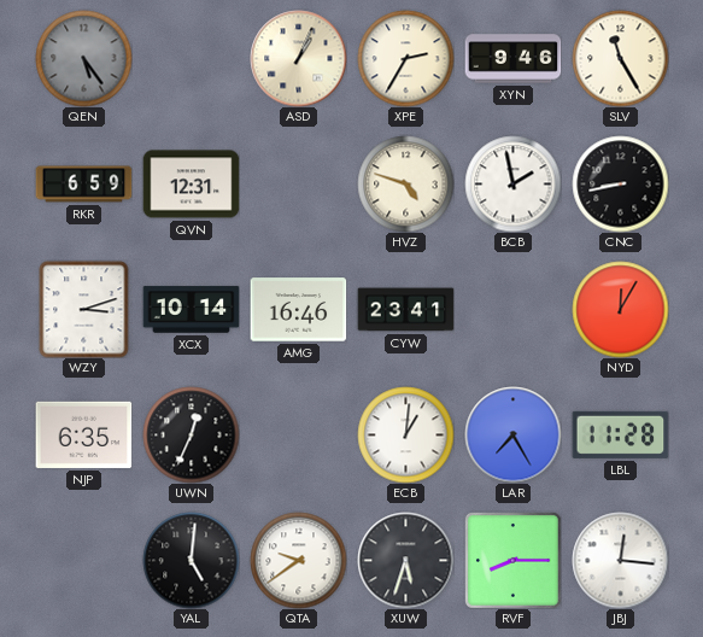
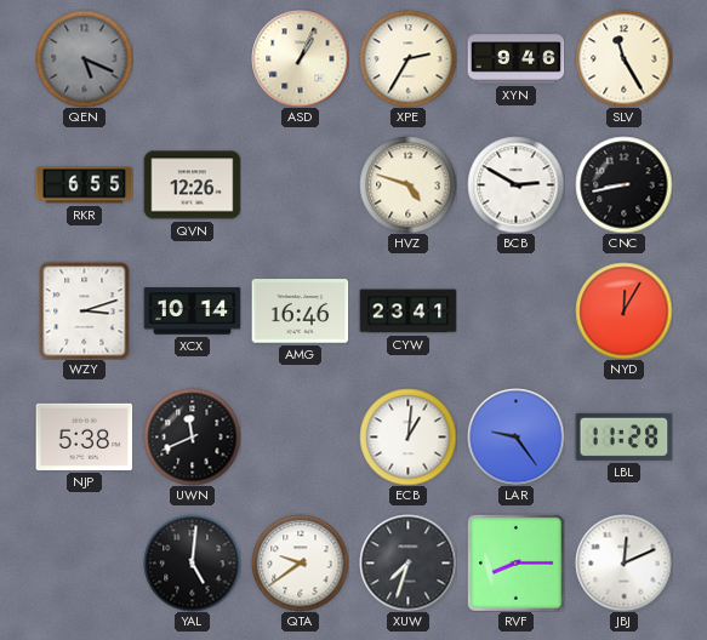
QEN: 5:24 -> 5:19
RKR: 6:59 -> 6:55
QVN: 12:31 -> 12:26
BCB: 1:58 -> 2:50
NJP: 6:35 -> 5:38
UWN: 12:34 -> 11:41
LAR: 7:25 -> 9:24
XUW: 5:33 -> 7:33
JBJ: 12:16 -> 12:11
